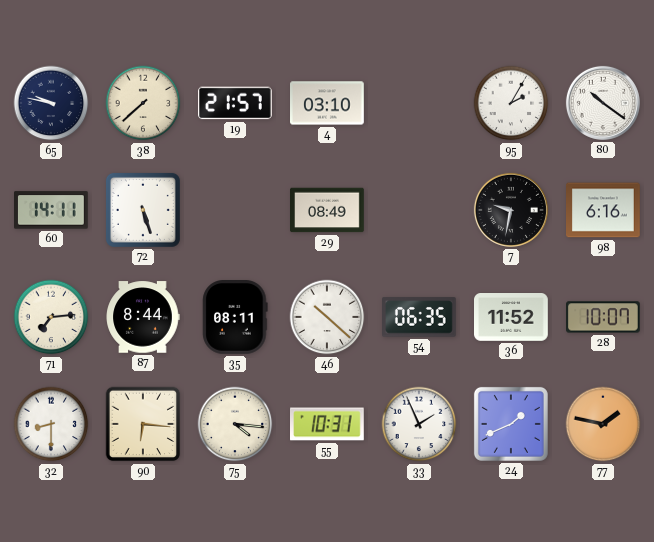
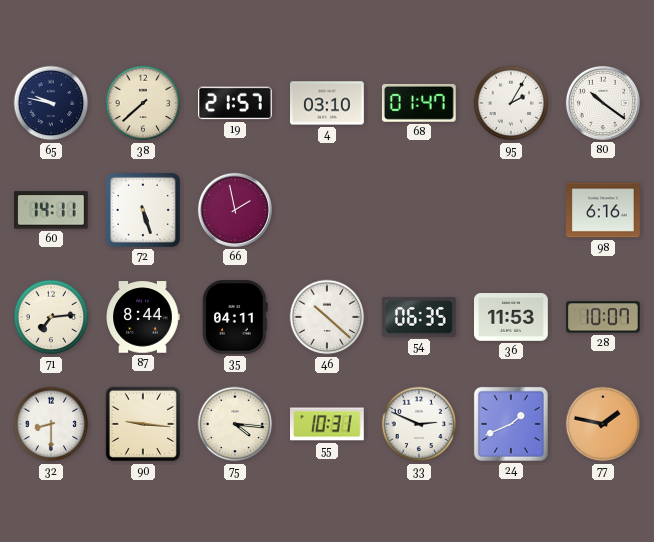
68: none -> 01:47
66: none -> 1:58
29: 08:49 -> none
7: 9:32 -> none
35: 08:11 -> 04:11
36: 11:52 -> 11:53
90: 6:16 -> 9:16
33: 1:56 -> 2:49
